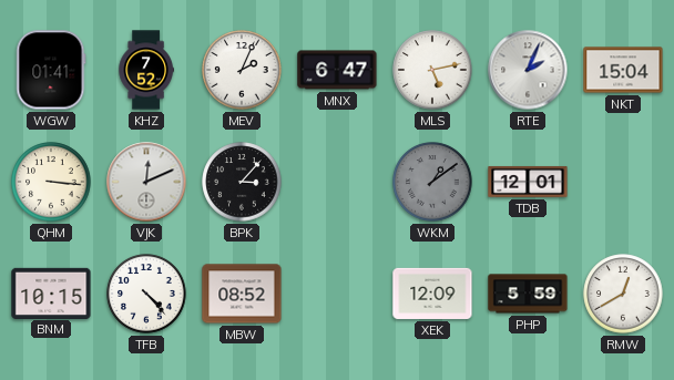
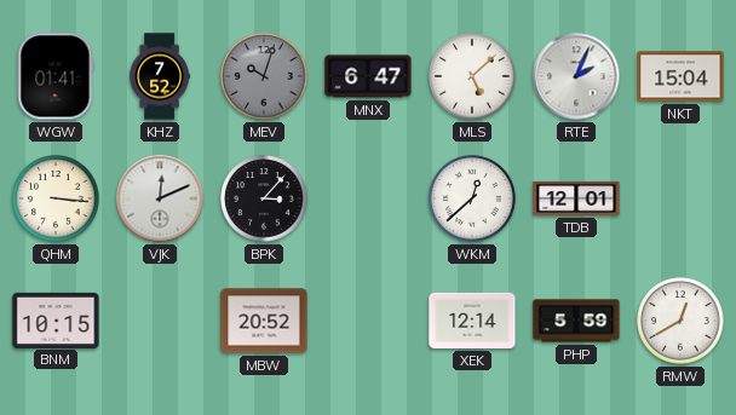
MEV: 2:04 -> 10:03
MEV dial: white -> grey
MLS: 5:13 -> 5:08
WKM: 1:09 -> 12:38
WKM dial: grey -> white
TFB: 4:23 -> none
MBW: 08:52 -> 20:52
XEK: 12:09 -> 12:14
